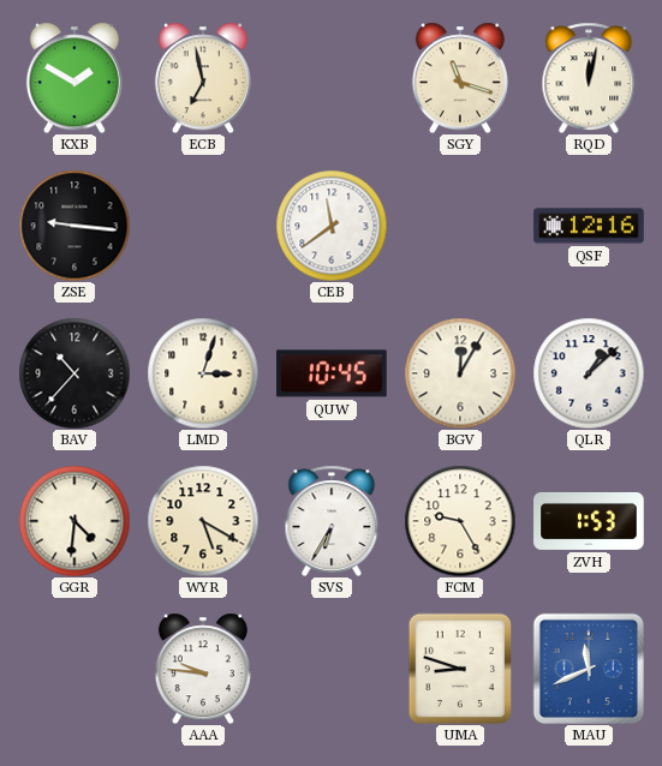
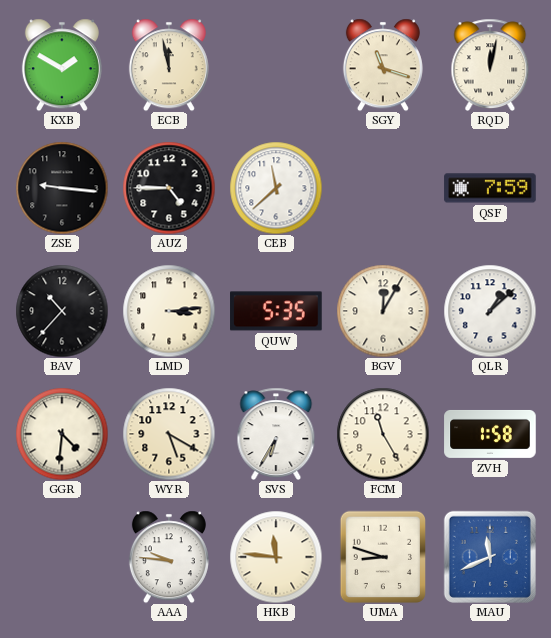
ECB: 6:58 -> 11:58
AUZ: none -> 4:45
CEB: 11:39 -> 11:38
QSF: 12:16 -> 7:59
LMD: 3:03 -> 3:14
QUW: 10:45 -> 5:35
FCM: 9:25 -> 11:25
ZVH: 1:53 -> 1:58
HKB: none -> 11:46
